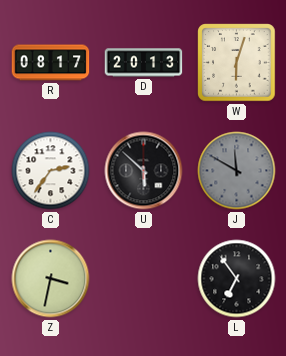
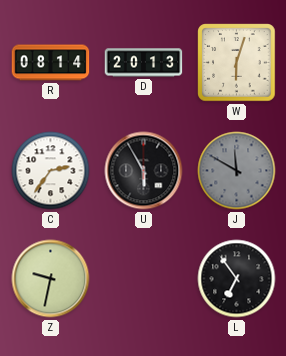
R: 08:17 -> 08:14
U: 5:52 -> 5:55
Z: 3:32 -> 9:32
